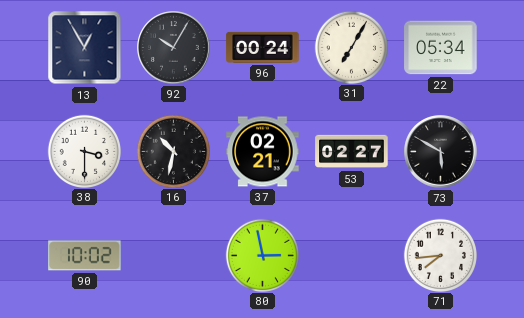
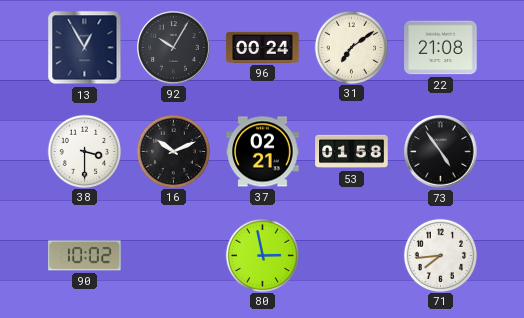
31: 7:05 -> 7:09
22: 05:34 -> 21:08
16: 10:32 -> 10:11
53: 02:27 -> 01:58
73: 5:50 -> 4:54
